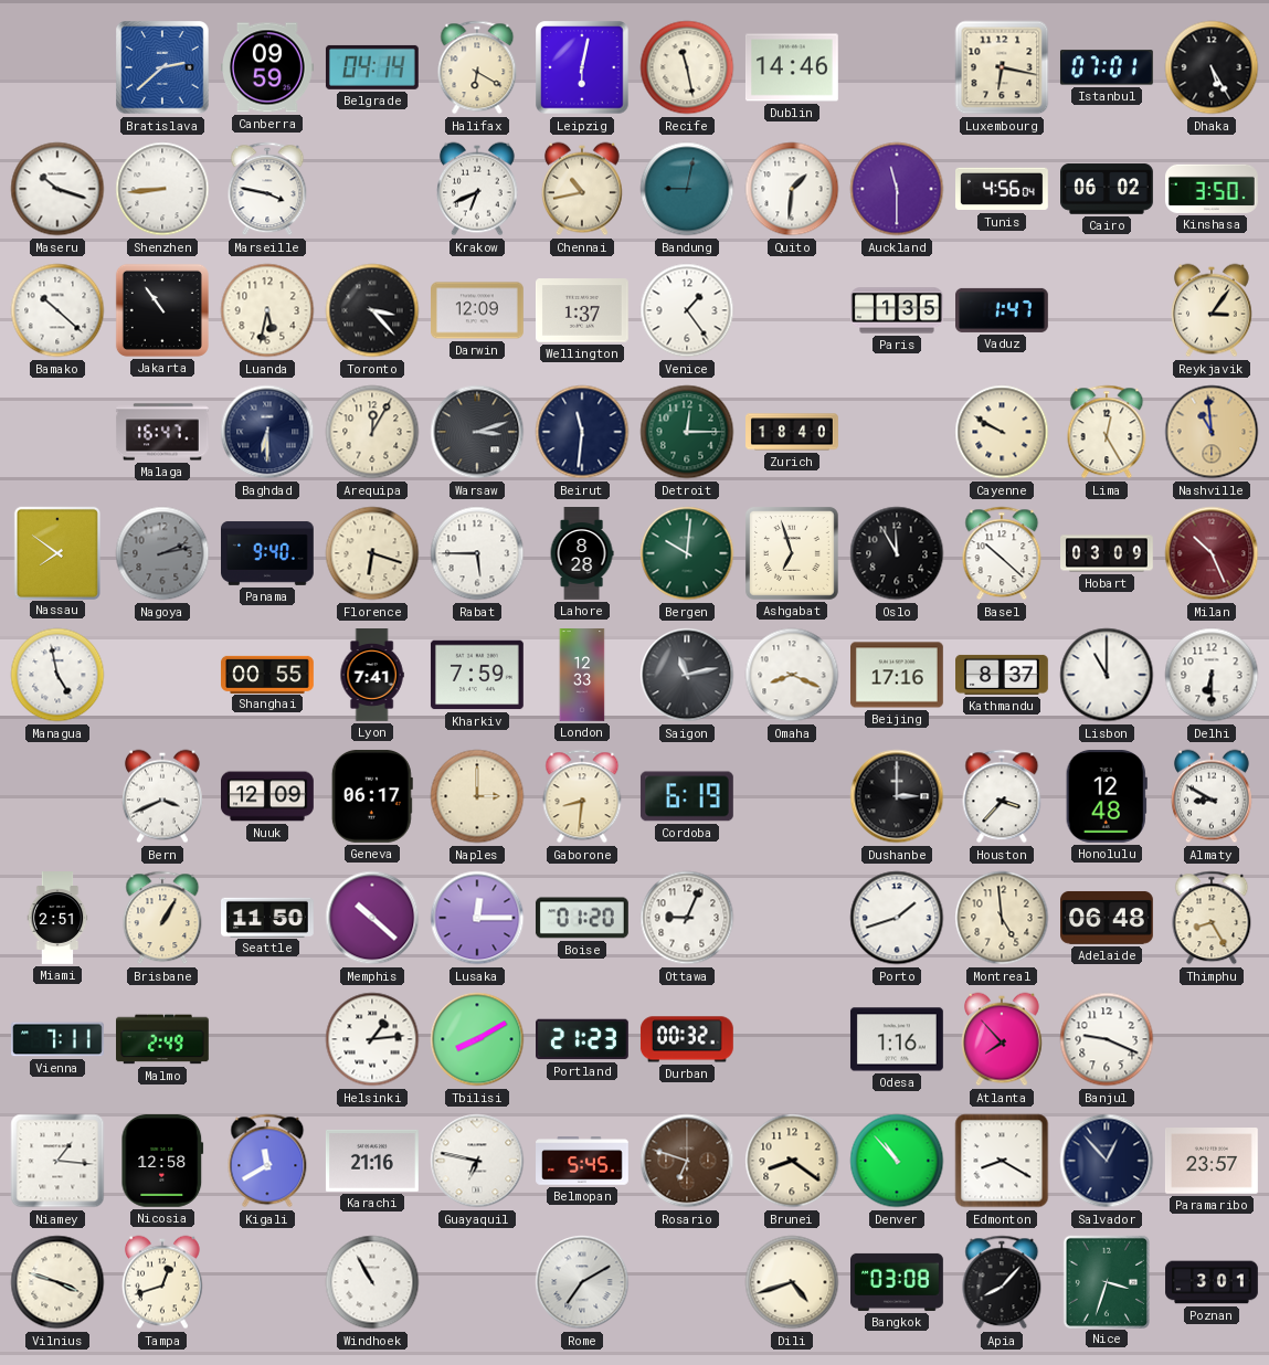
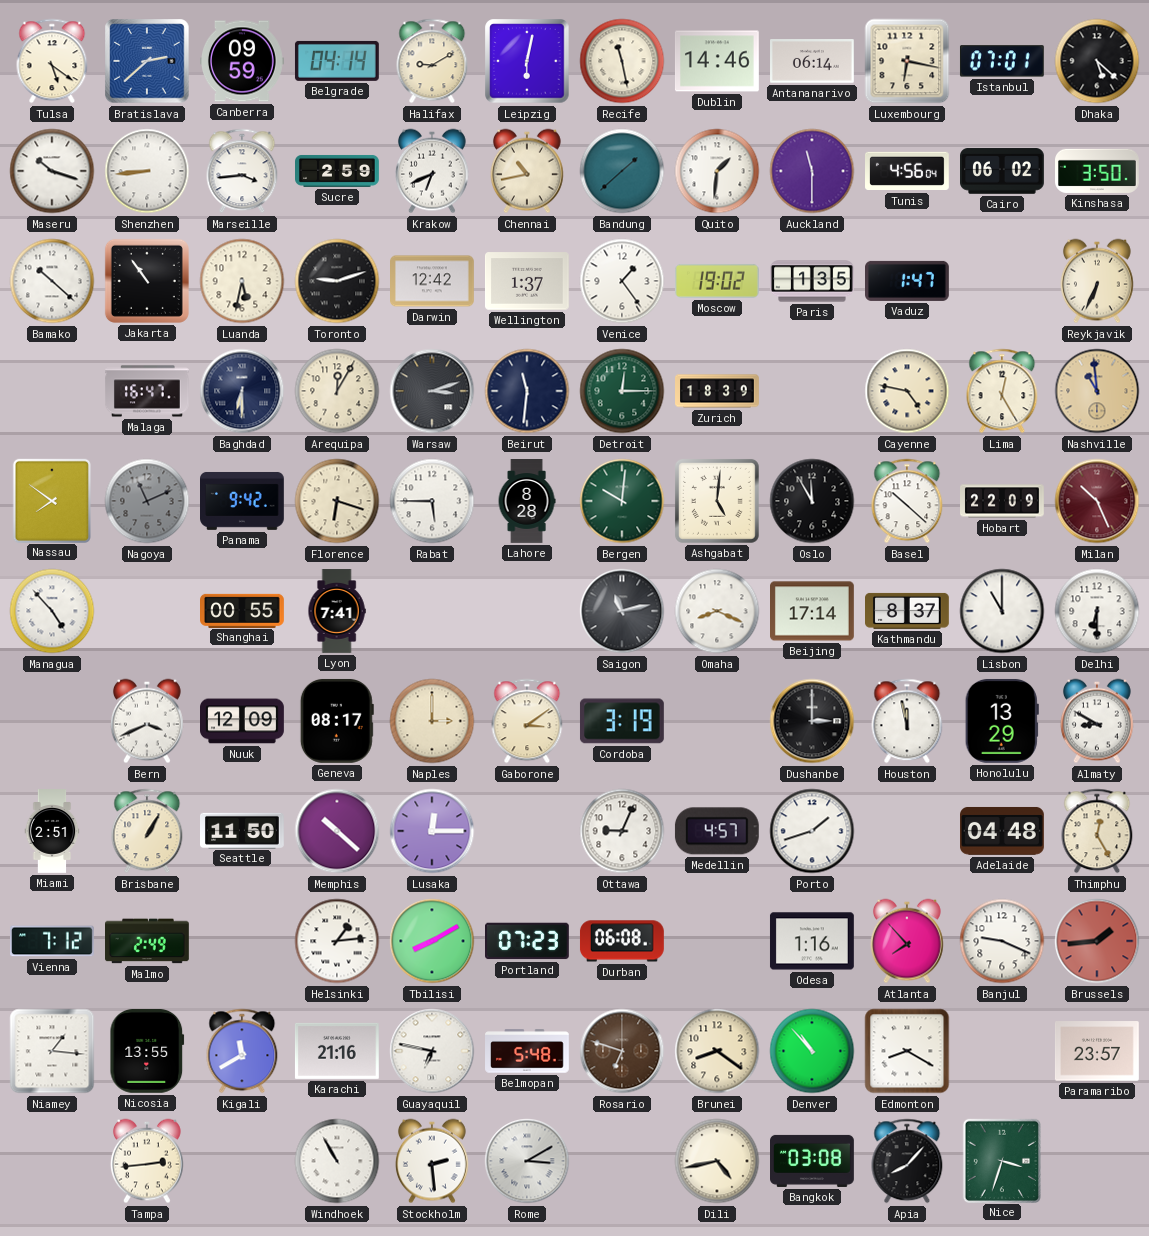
Tulsa: none -> 5:21
Halifax: 6:20 -> 9:10
Antananarivo: none -> 06:14
Dhaka: 5:25 -> 5:22
Marseille: 3:47 -> 3:44
Sucre: none -> 2:59
Bandung: 9:02 -> 1:38
Toronto: 3:23 -> 9:12
Darwin: 12:09 -> 12:42
Moscow: none -> 19:02
Reykjavik: 3:06 -> 6:34
Zurich: 18:40 -> 18:39
Cayenne: 9:50 -> 4:47
Nagoya: 2:13 -> 11:11
Panama: 9:40 -> 9:42
Ashgabat: 6:57 -> 5:01
Hobart: 03:09 -> 22:09
Managua: 4:58 -> 4:53
Kharkiv: 7:59 -> none
London: 12:33 -> none
Beijing: 17:16 -> 17:14
Geneva: 06:17 -> 08:17
Gaborone: 8:31 -> 3:09
Cordoba: 6:19 -> 3:19
Houston: 3:37 -> 11:58
Honolulu: 12:48 -> 13:29
Boise: 01:20 -> none
Medellin: none -> 4:57
Montreal: 4:59 -> none
Adelaide: 06:48 -> 04:48
Thimphu: 8:25 -> 12:25
Vienna: 7:11 -> 7:12
Portland: 21:23 -> 07:23
Durban: 00:32 -> 06:08
Brussels: none -> 1:44
Nicosia: 12:58 -> 13:55
Belmopan: 5:45 -> 5:48
Salvador: 12:53 -> none
Vilnius: 3:48 -> none
Tampa: 12:42 -> 2:44
Stockholm: none -> 2:29
Rome: 7:10 -> 3:10
Dili: 4:42 -> 4:43
Poznan: 3:01 -> none
